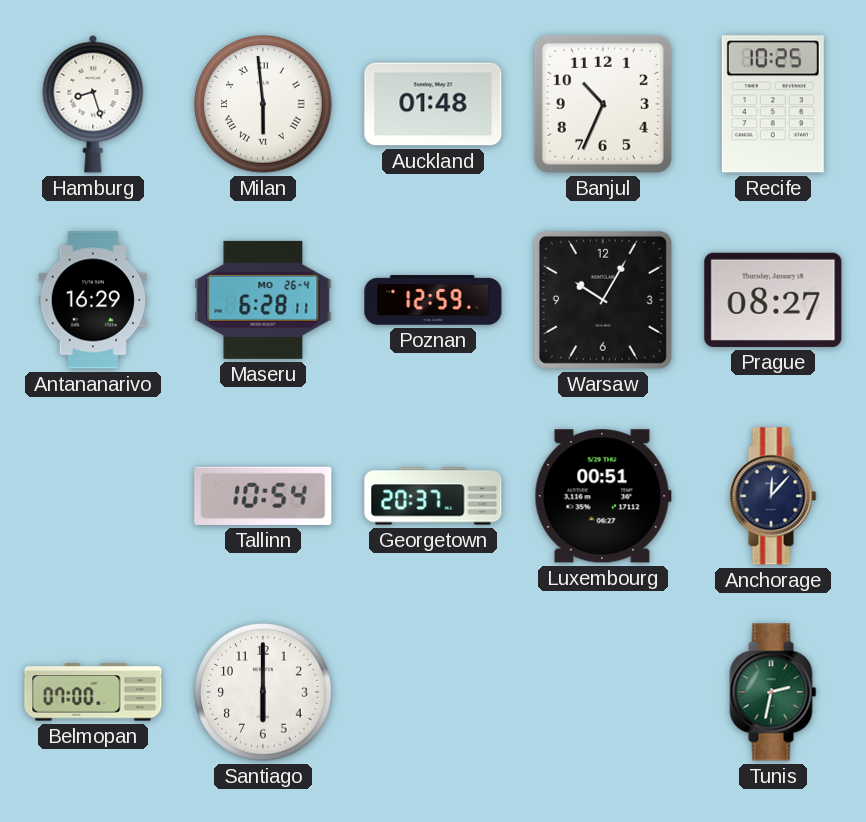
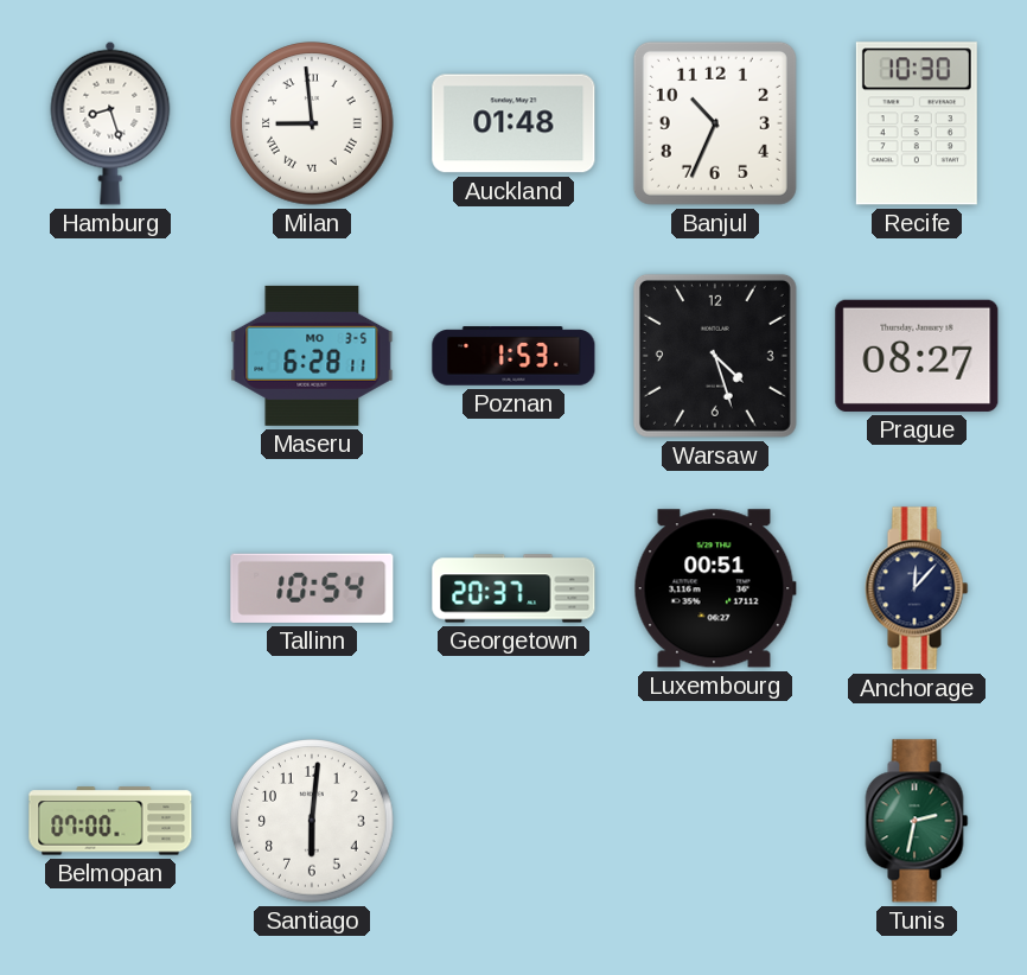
Milan: 5:59 -> 8:59
Recife: 10:25 -> 10:30
Antananarivo: 16:29 -> none
Maseru date: MO 26-4 -> MO 3-5
Poznan: 12:59 -> 1:53
Warsaw: 10:05 -> 4:27
Santiago: 6:00 -> 6:01
